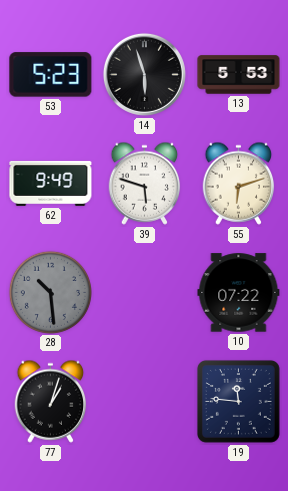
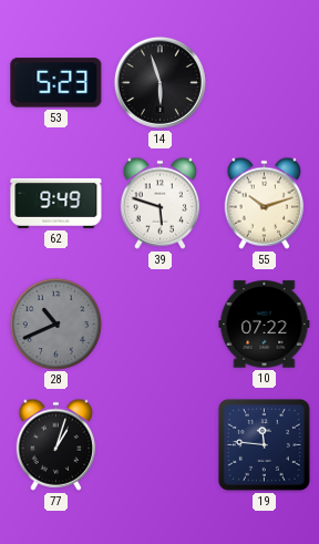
13: 5:53 -> none
55: 6:12 -> 10:12
28: 10:29 -> 10:41
